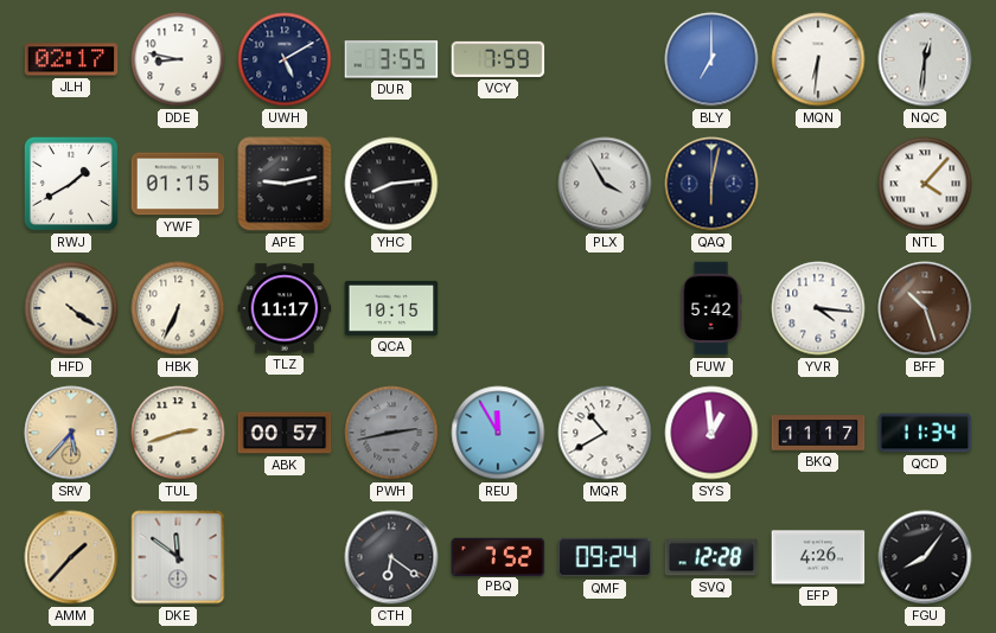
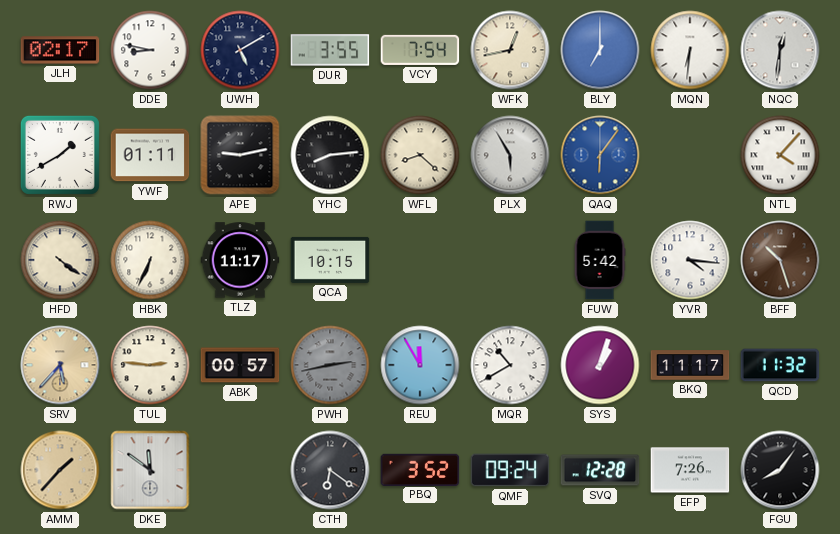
VCY: 7:59 -> 7:54
WFK: none -> 12:43
YWF: 01:15 -> 01:11
WFL: none -> 8:22
PLX: 3:55 -> 5:55
QAQ: 6:02 -> 6:06
QAQ dial: navy -> blue
TUL: 2:42 -> 2:46
SYS: 12:59 -> 1:03
QCD: 11:34 -> 11:32
PBQ: 7:52 -> 3:52
EFP: 4:26 -> 7:26
